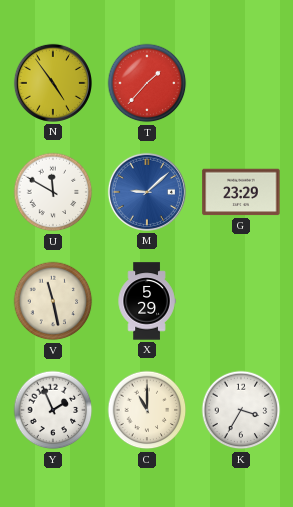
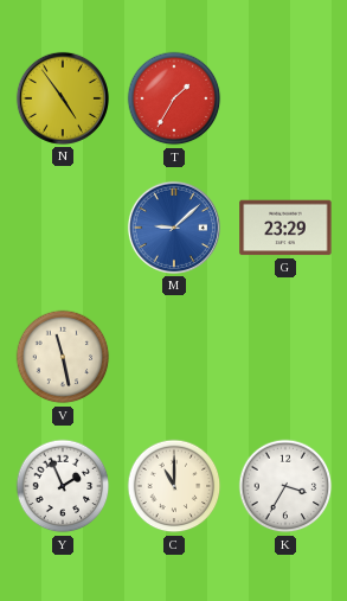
T: 1:37 -> 1:35
U: 11:50 -> none
X: 5:29 -> none
